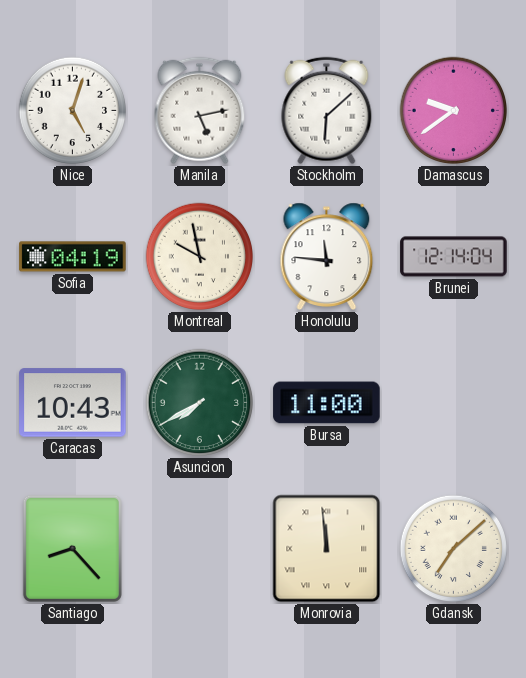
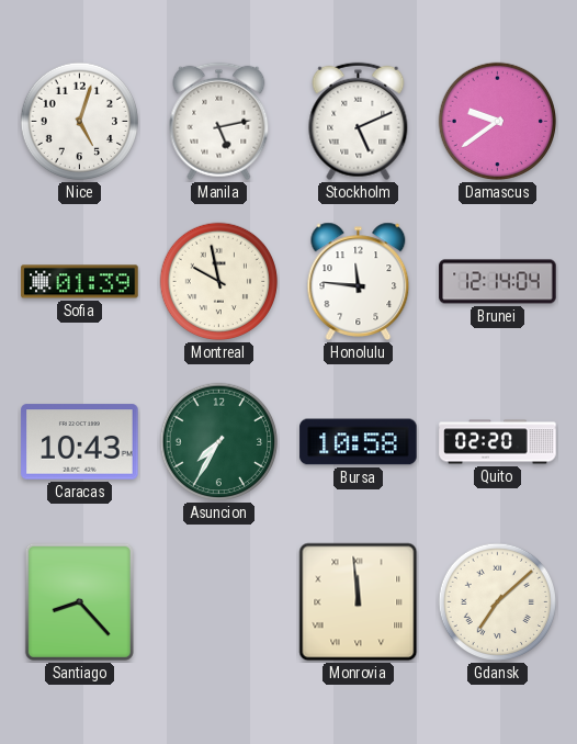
Stockholm: 6:08 -> 5:11
Sofia: 04:19 -> 01:39
Asuncion: 7:40 -> 7:35
Bursa: 11:00 -> 10:58
Quito: none -> 02:20
